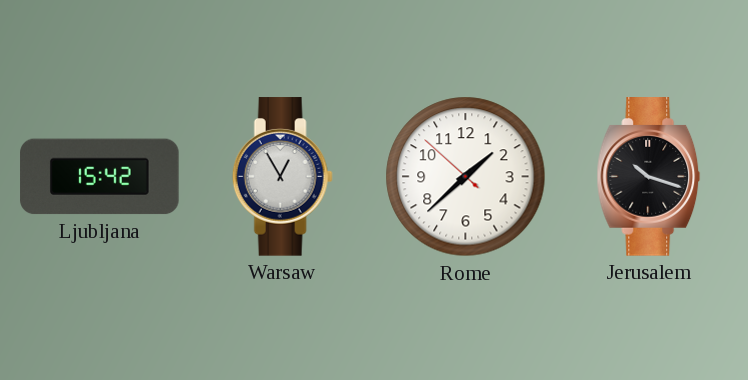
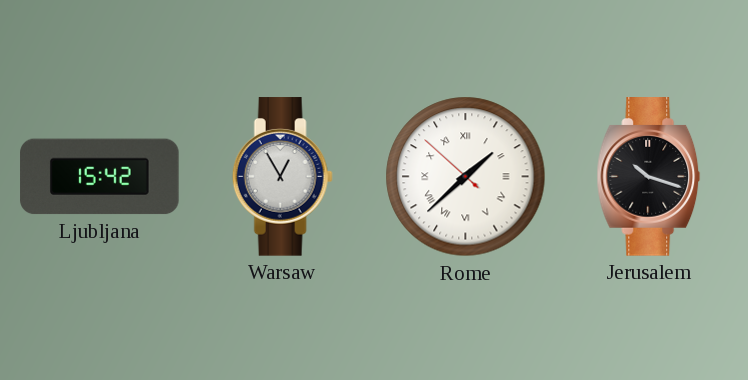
Rome numerals: Arabic -> Roman
